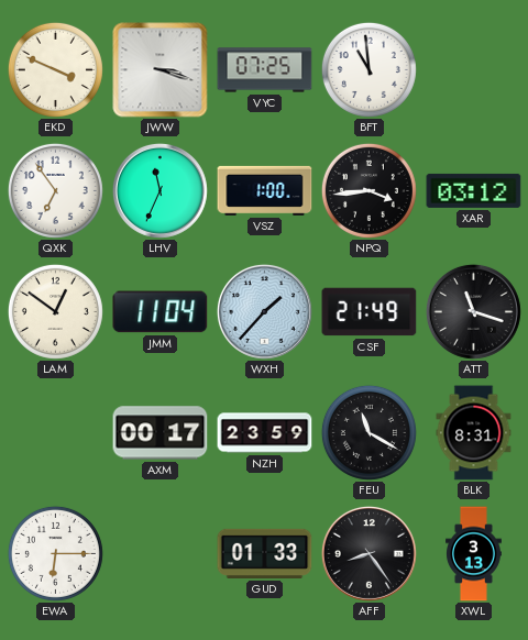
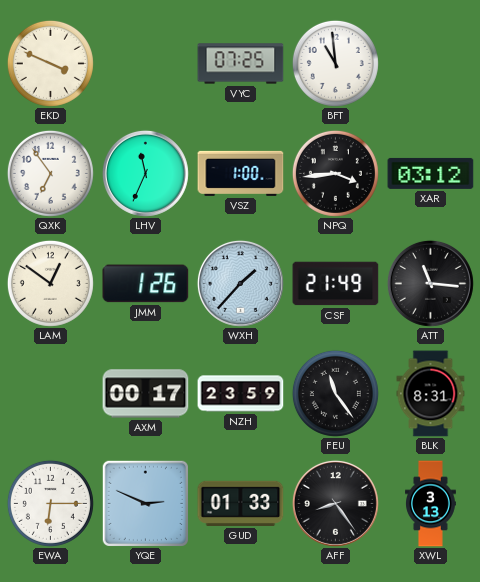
JWW: 3:18 -> none
JMM: 11:04 -> 1:26
ATT: 11:18 -> 11:16
FEU: 11:20 -> 11:24
YQE: none -> 2:49
